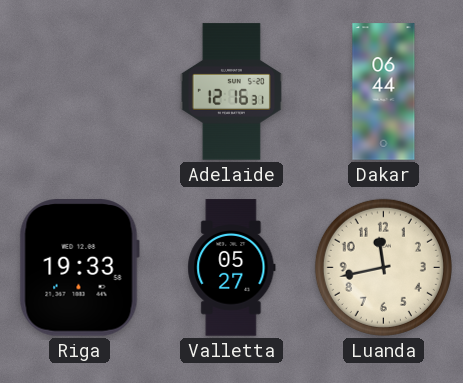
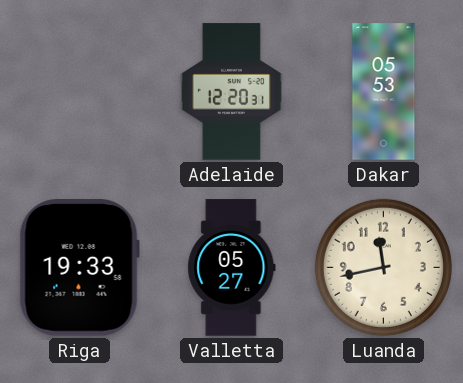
Adelaide: 12:16 -> 12:20
Dakar: 06:44 -> 05:53
